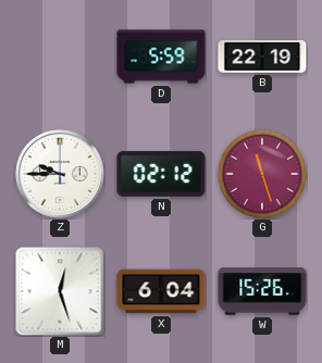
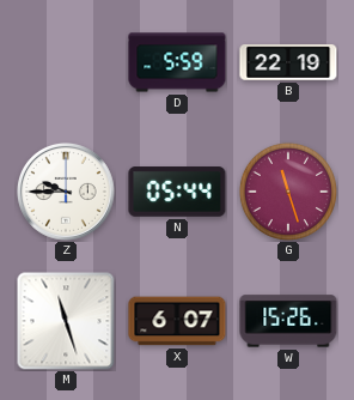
N: 02:12 -> 05:44
M: 12:27 -> 11:27
X: 6:04 -> 6:07
